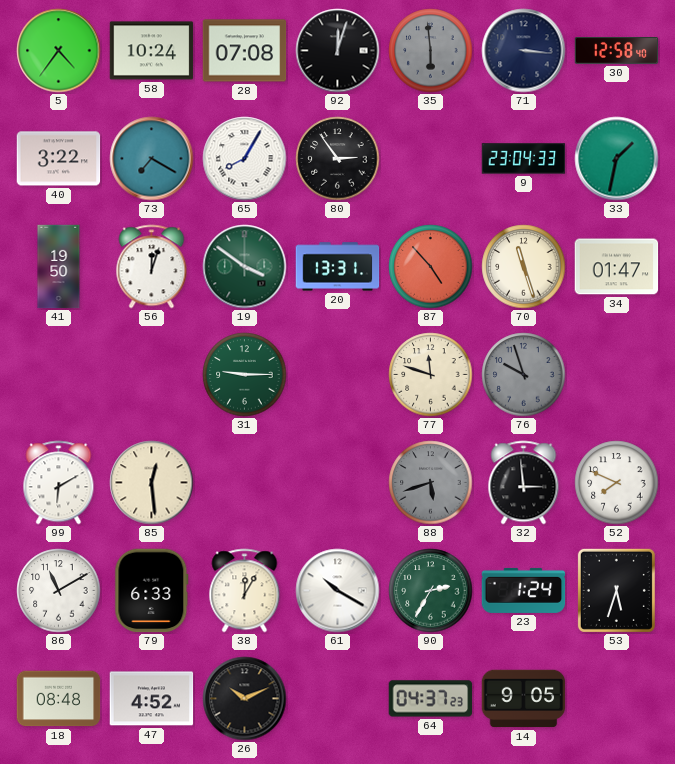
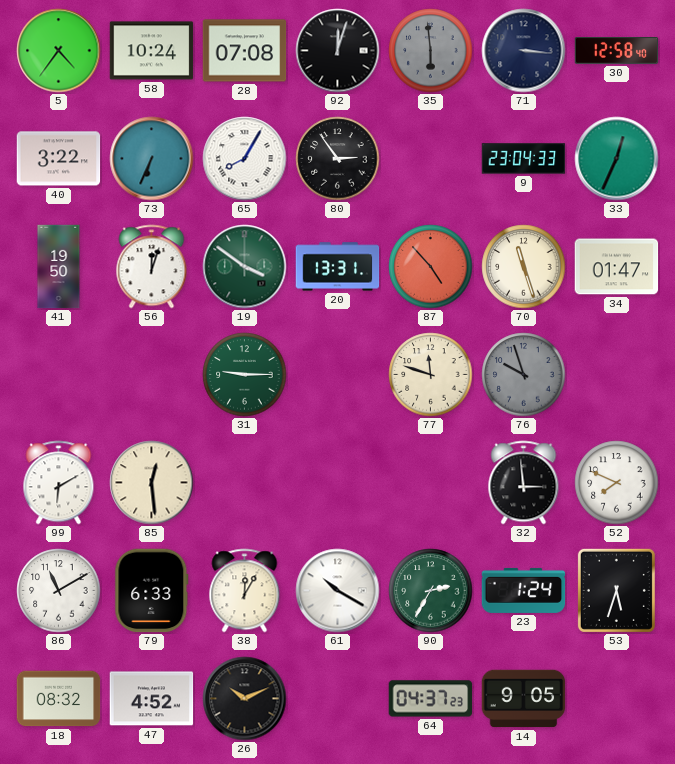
73: 7:20 -> 6:34
33: 1:32 -> 12:34
88: 5:42 -> none
18: 08:48 -> 08:32
